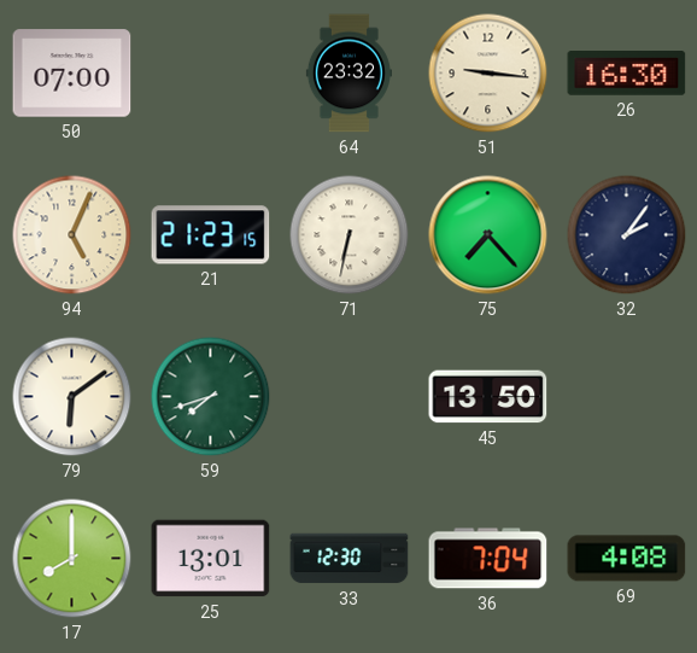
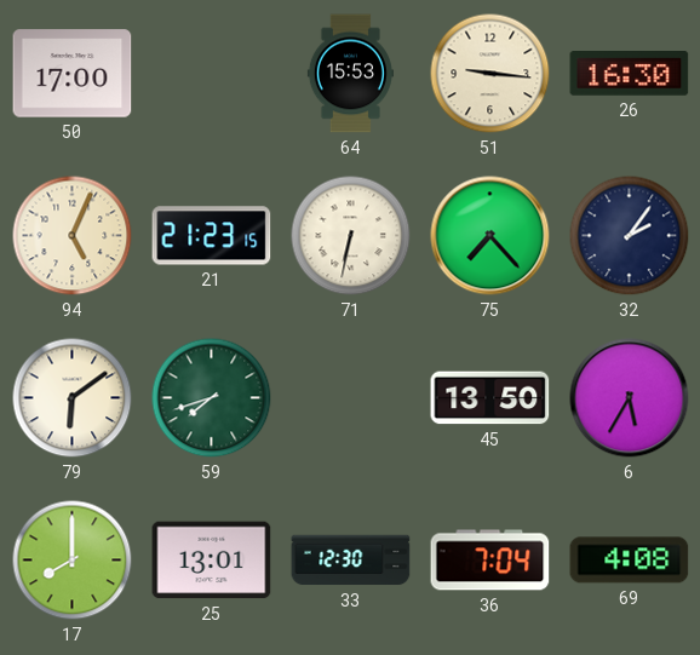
50: 07:00 -> 17:00
64: 23:32 -> 15:53
6: none -> 5:35
